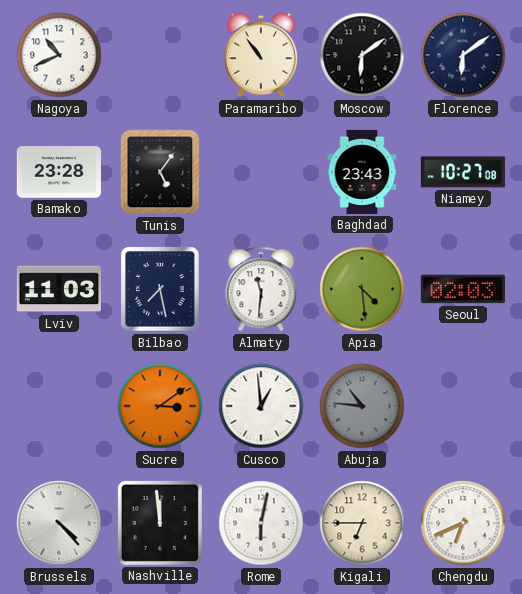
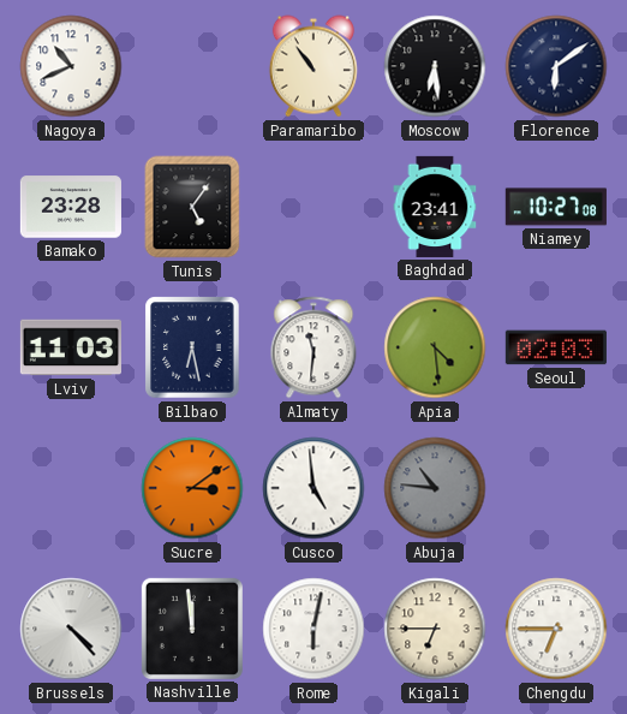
Moscow: 6:09 -> 6:29
Baghdad: 23:43 -> 23:41
Bilbao: 7:28 -> 6:28
Cusco: 12:59 -> 4:59
Chengdu: 6:41 -> 6:45
